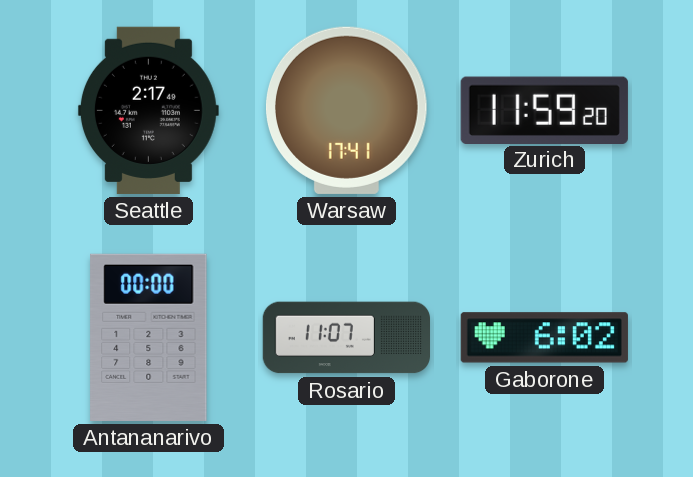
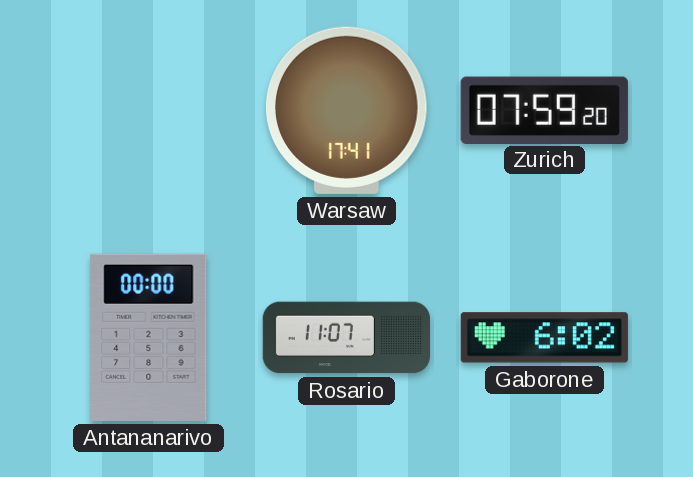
Seattle: 2:17 -> none
Zurich: 11:59 -> 07:59
